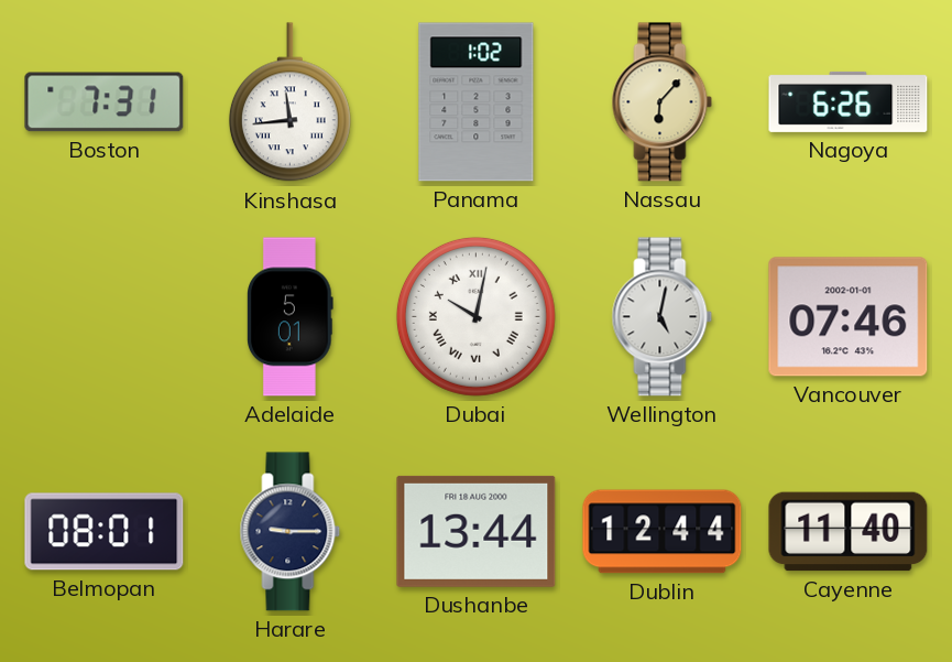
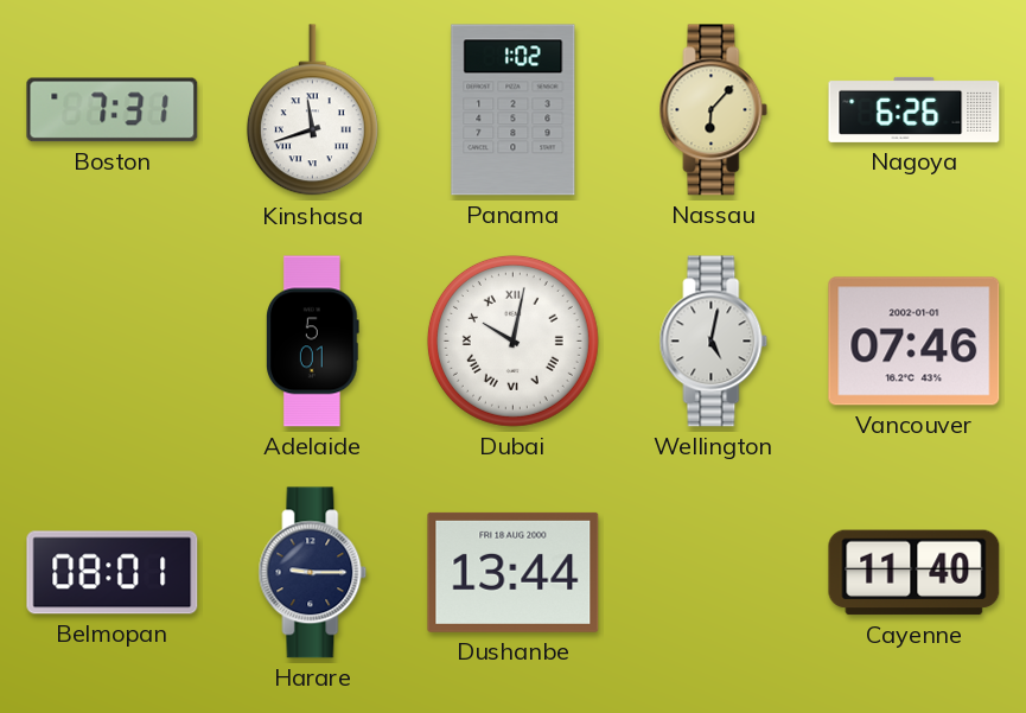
Kinshasa: 11:44 -> 11:42
Dublin: 12:44 -> none
